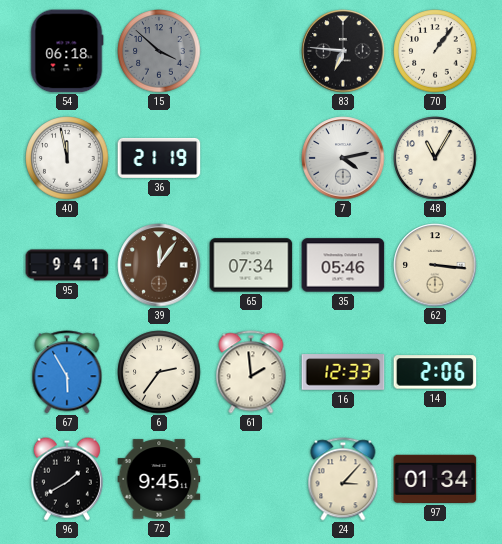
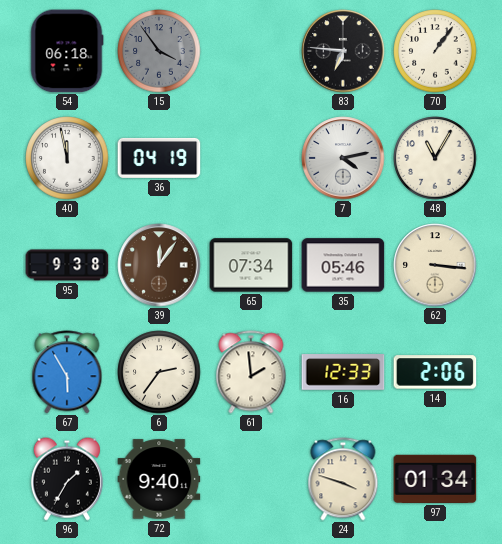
15: 3:52 -> 3:54
36: 21:19 -> 04:19
95: 9:41 -> 9:38
96: 1:40 -> 1:35
72: 9:45 -> 9:40
24: 3:07 -> 3:48
